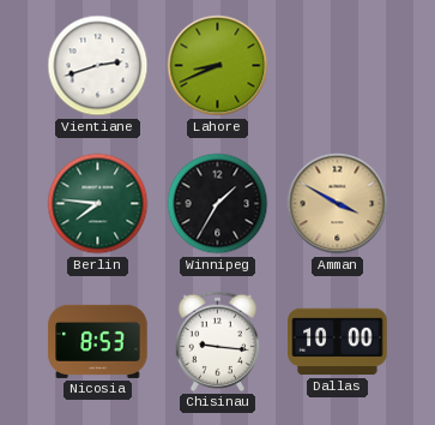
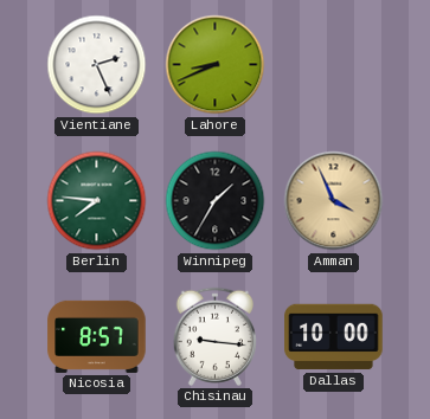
Vientiane: 2:42 -> 2:26
Amman: 3:50 -> 3:56
Nicosia: 8:53 -> 8:57
